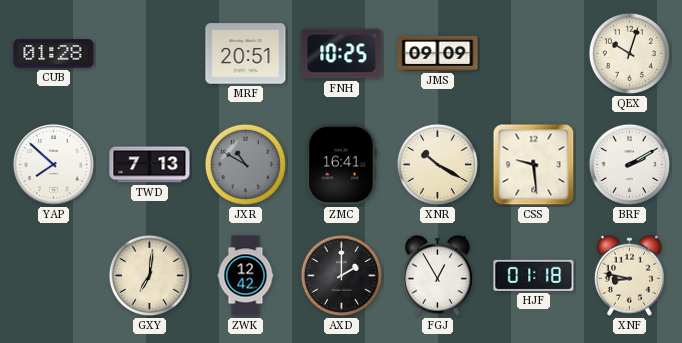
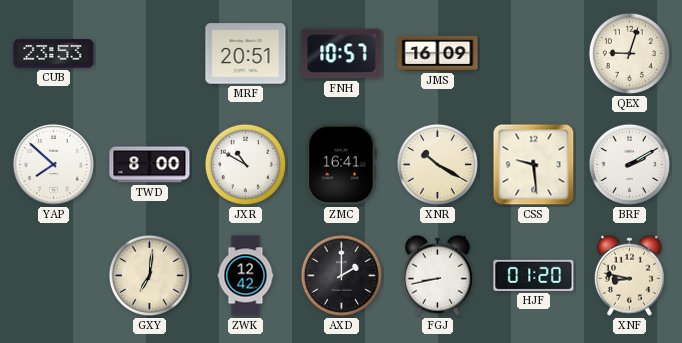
CUB: 01:28 -> 23:53
FNH: 10:25 -> 10:57
JMS: 09:09 -> 16:09
QEX: 10:03 -> 9:03
TWD: 7:13 -> 8:00
JXR dial: grey -> white
FGJ: 12:55 -> 8:43
HJF: 01:18 -> 01:20
